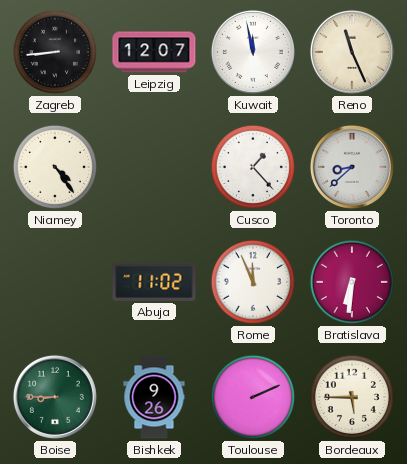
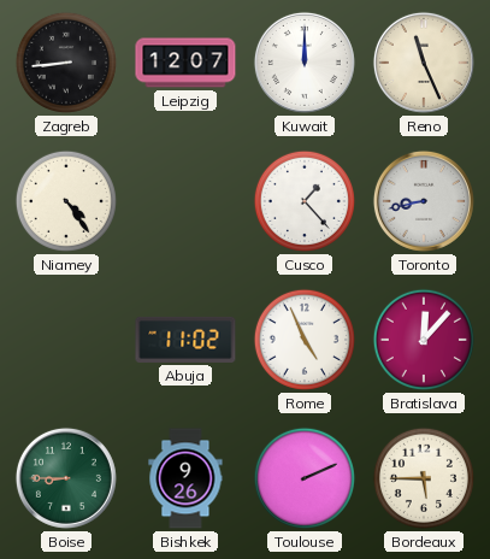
Kuwait: 11:58 -> 12:00
Toronto: 8:38 -> 8:43
Rome: 11:56 -> 4:56
Bratislava: 6:31 -> 12:07
